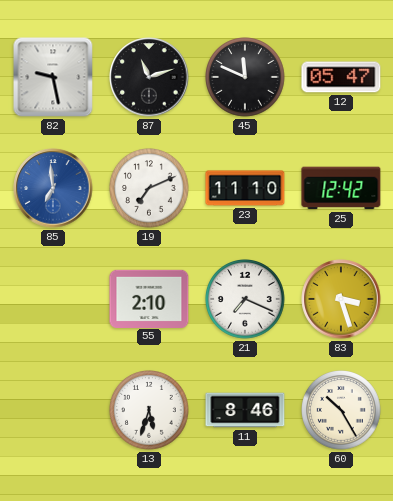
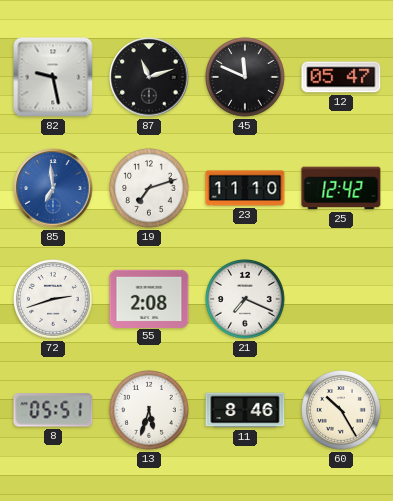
19: 7:11 -> 7:12
72: none -> 2:42
55: 2:10 -> 2:08
83: 3:27 -> none
8: none -> 05:51
